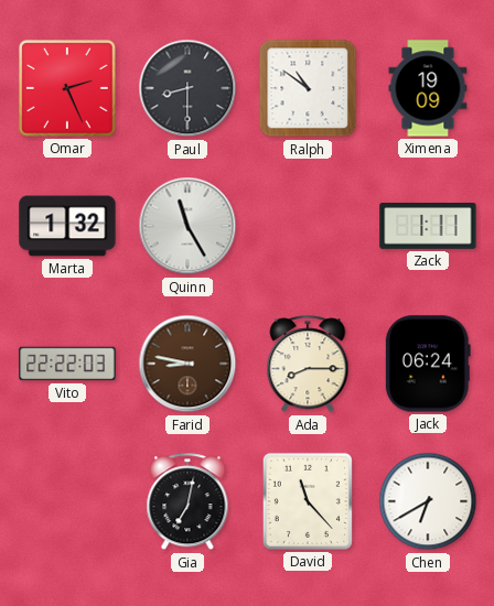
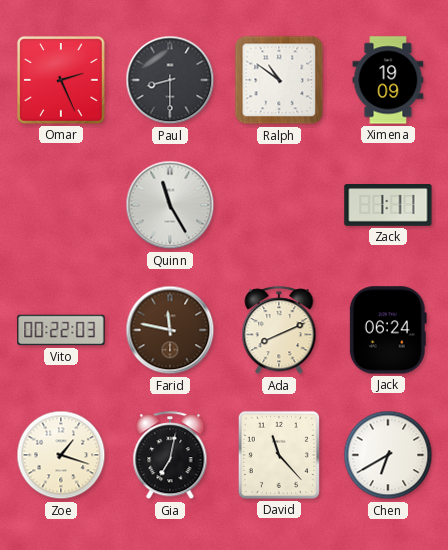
Marta: 1:32 -> none
Vito: 22:22 -> 00:22
Farid: 8:47 -> 11:47
Ada: 8:15 -> 8:11
Zoe: none -> 1:18
